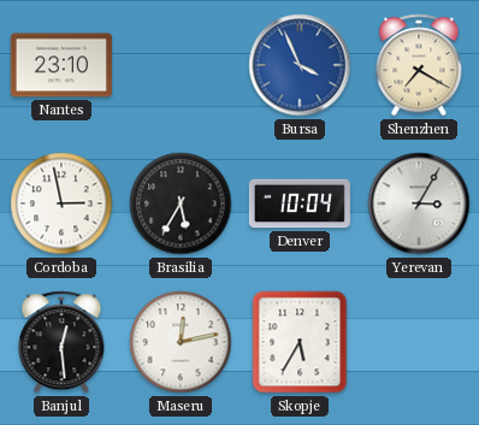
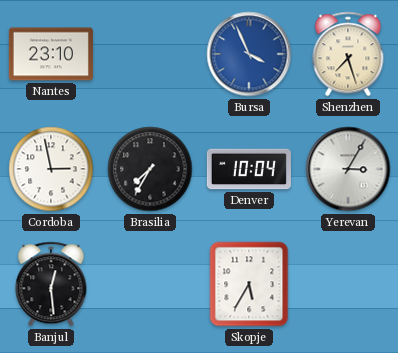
Shenzhen: 7:20 -> 7:27
Brasilia: 5:35 -> 7:35
Maseru: 12:13 -> none
